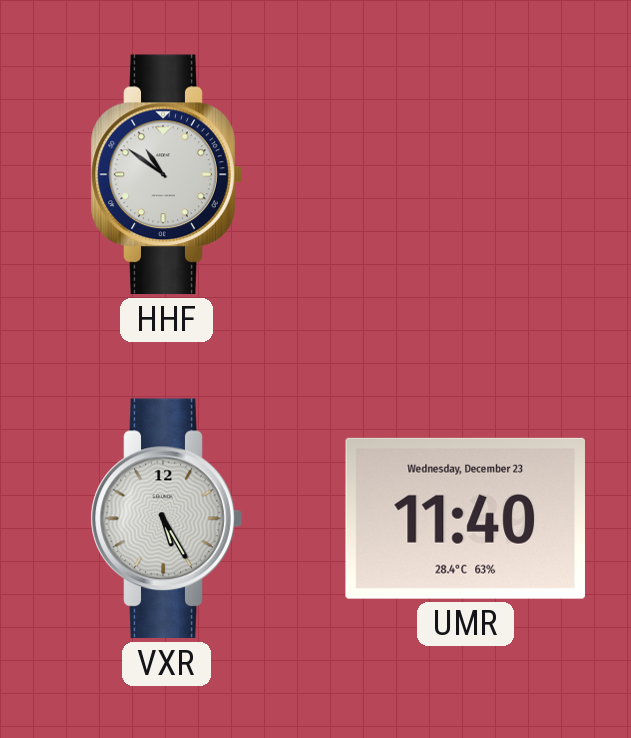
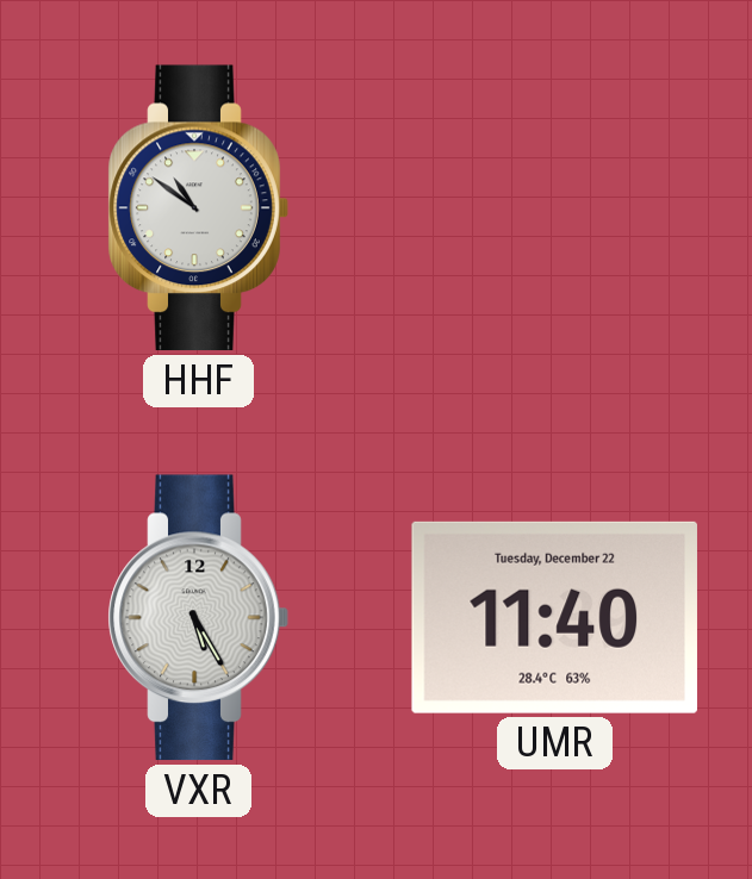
UMR date: Wednesday, December 23 -> Tuesday, December 22
